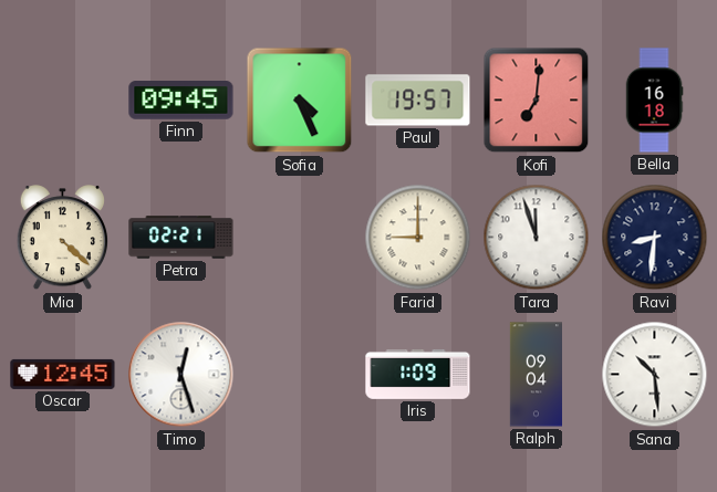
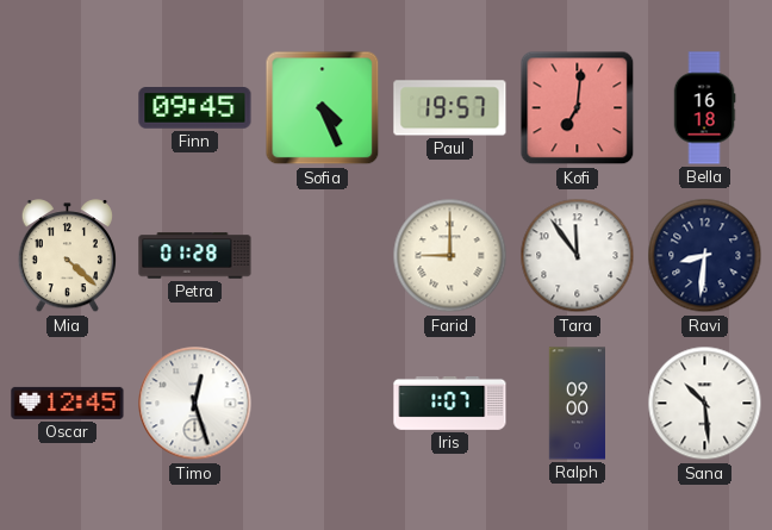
Petra: 02:21 -> 01:28
Tara: 11:57 -> 11:54
Iris: 1:09 -> 1:07
Ralph: 09:04 -> 09:00
